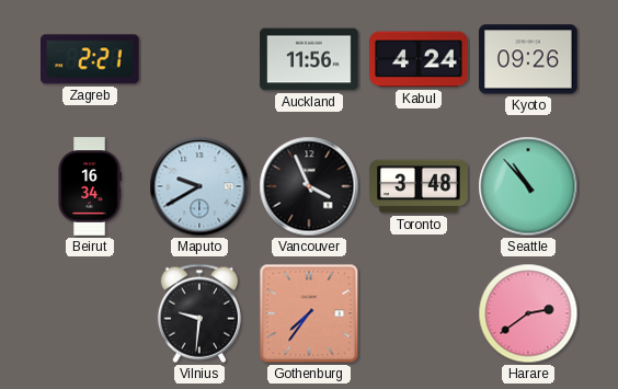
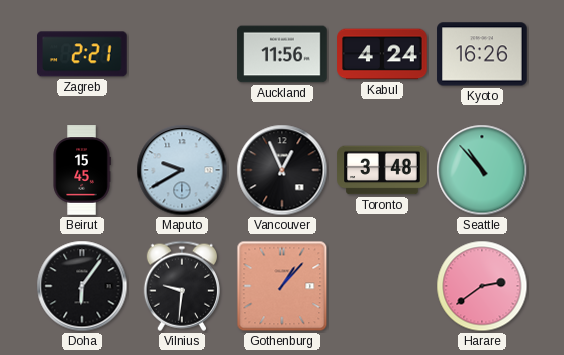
Kyoto: 09:26 -> 16:26
Beirut: 16:34 -> 15:45
Vancouver: 3:56 -> 12:56
Doha: none -> 6:06
Gothenburg: 7:36 -> 1:07
